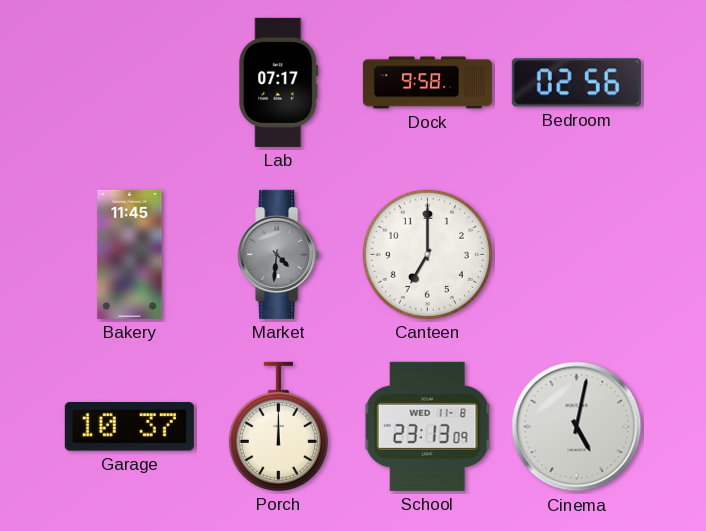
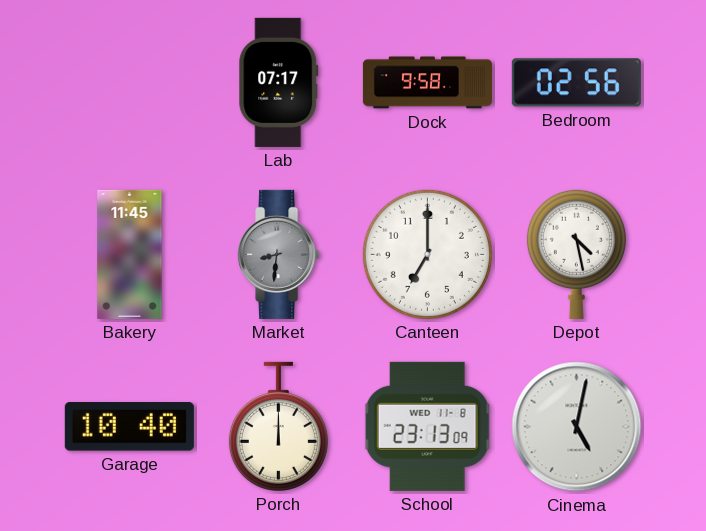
Market: 4:31 -> 8:31
Depot: none -> 4:28
Garage: 10:37 -> 10:40
